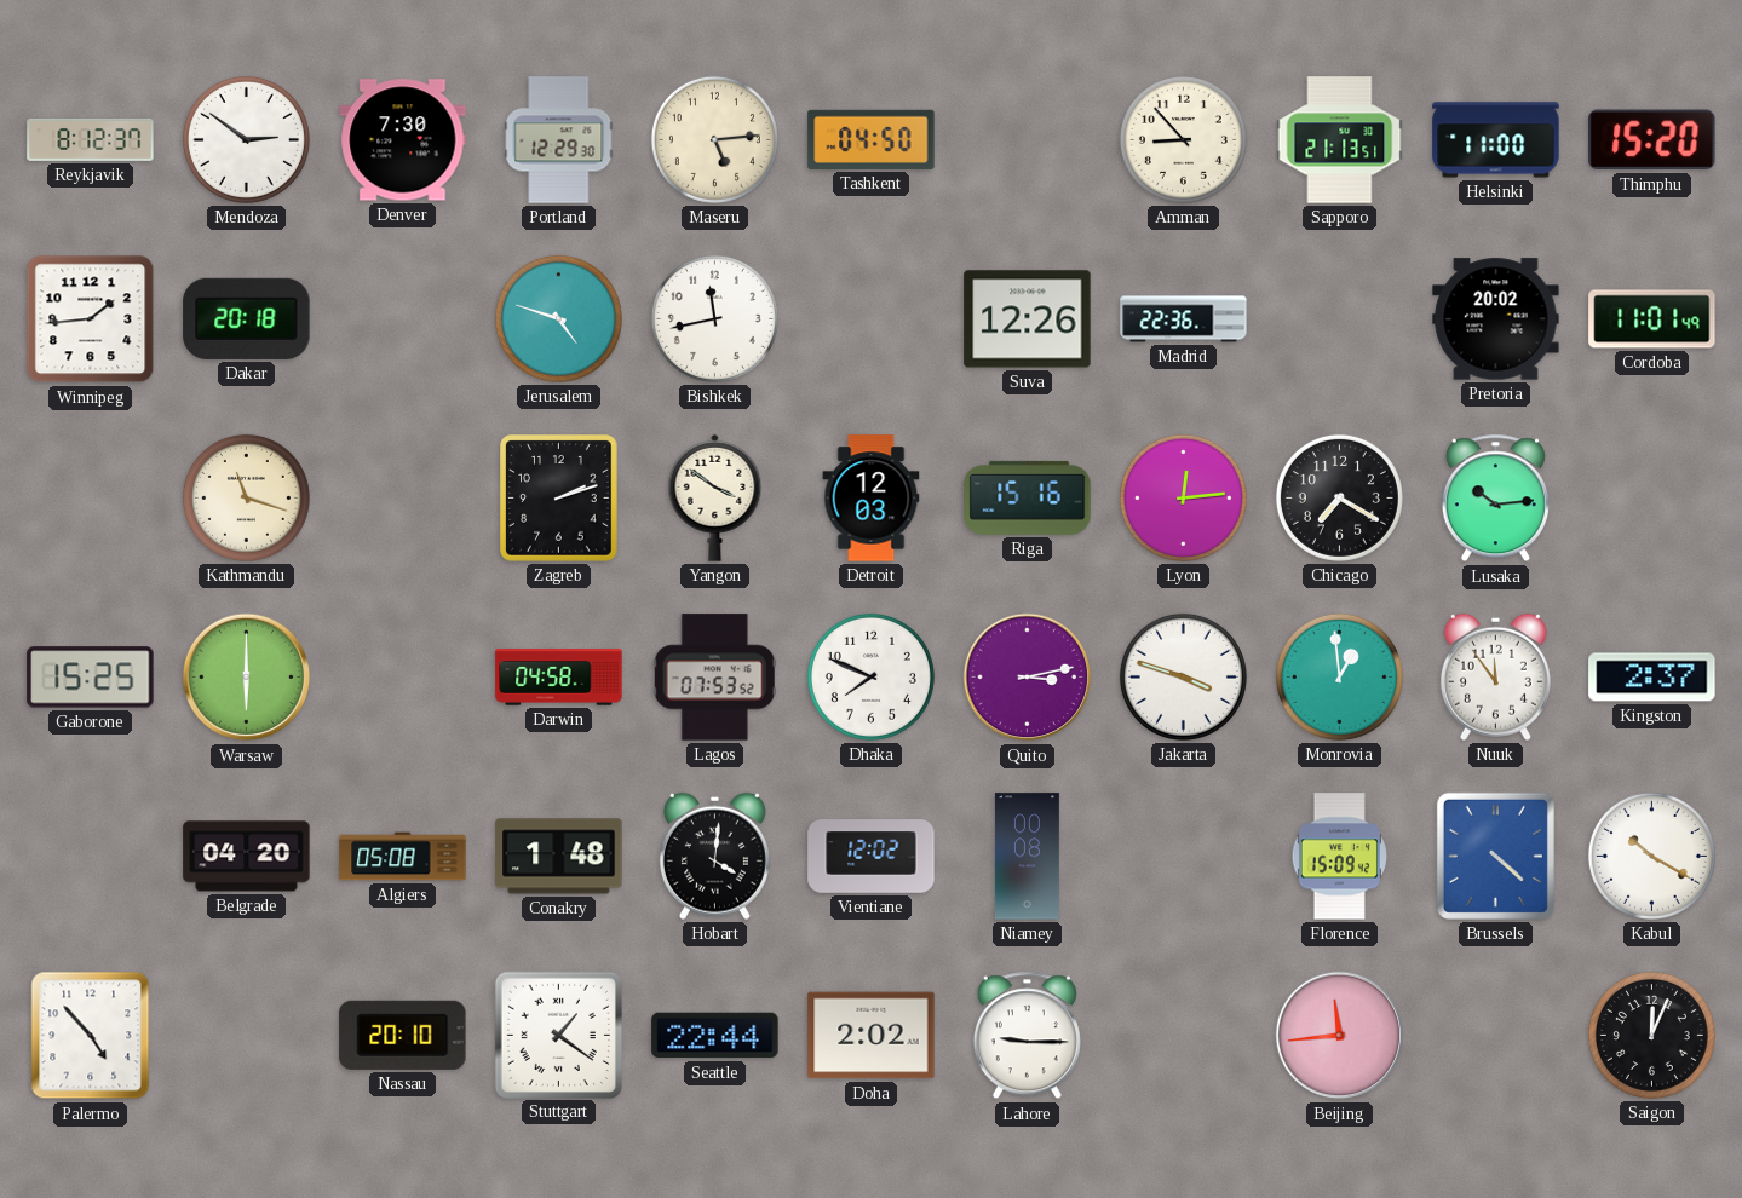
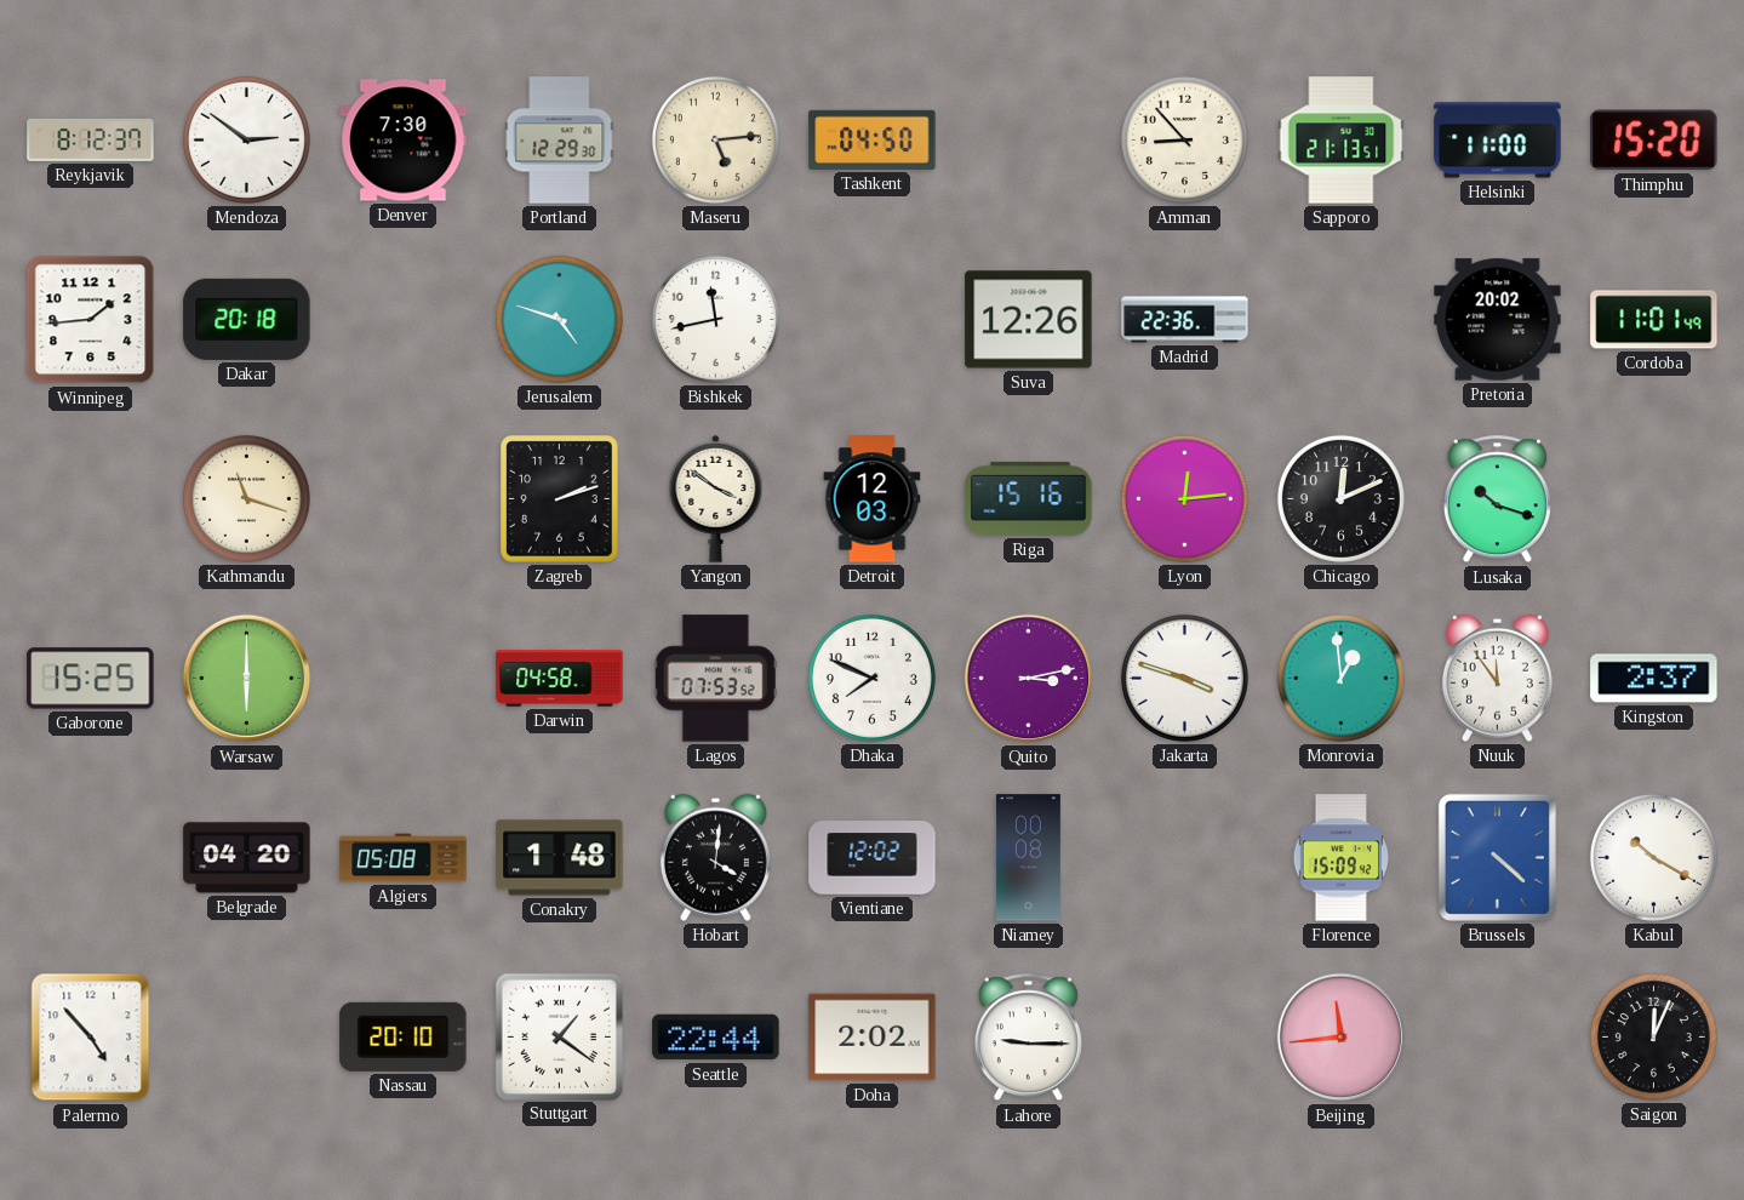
Chicago: 7:20 -> 12:11
Lusaka: 10:14 -> 10:18
